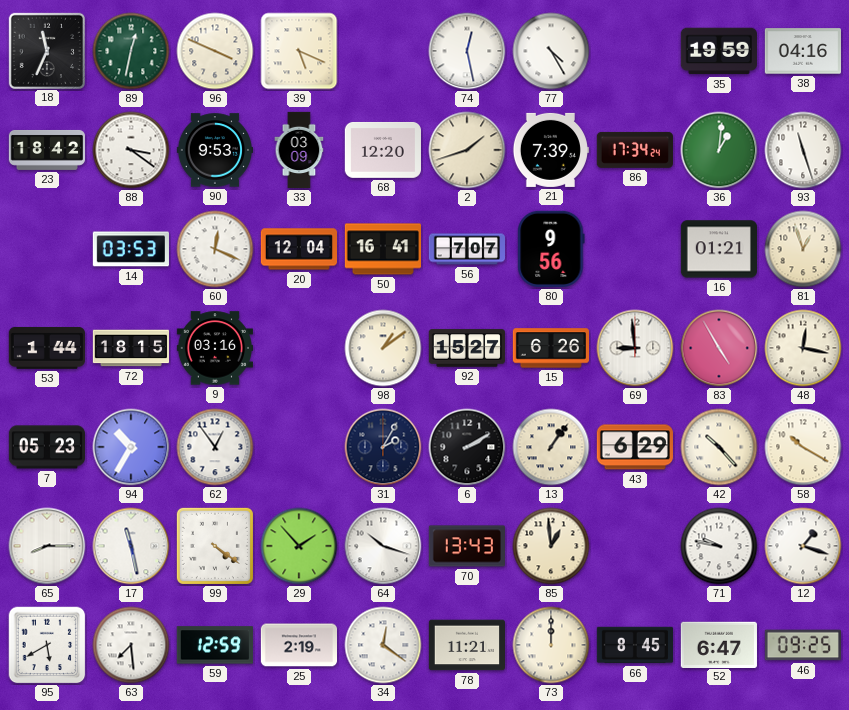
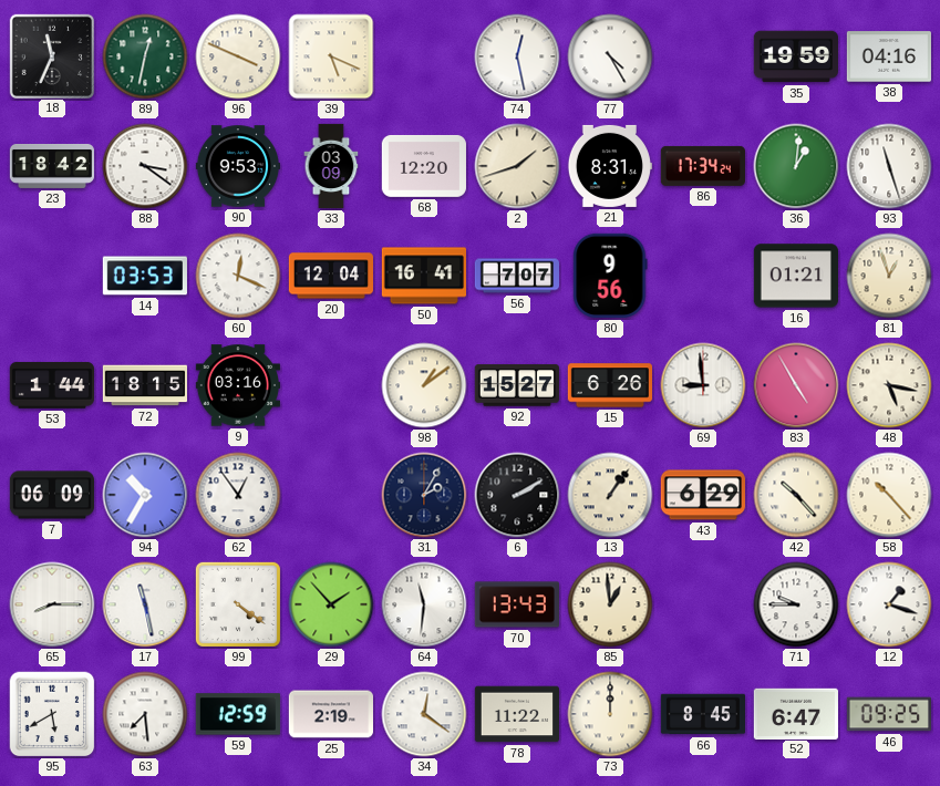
21: 7:39 -> 8:31
48: 12:17 -> 5:17
7: 05:23 -> 06:09
58: 10:20 -> 10:23
64: 10:18 -> 11:31
71: 9:47 -> 9:45
78: 11:21 -> 11:22
